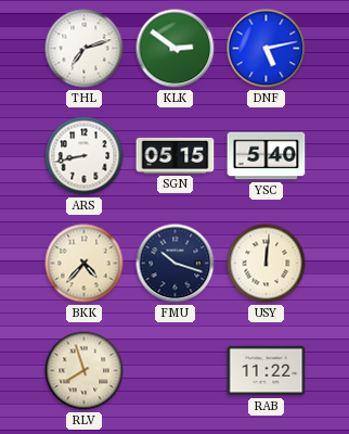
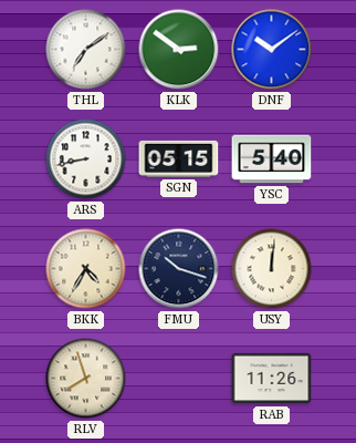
THL: 7:12 -> 7:09
DNF: 5:13 -> 10:09
BKK: 4:37 -> 4:35
RAB: 11:22 -> 11:26
